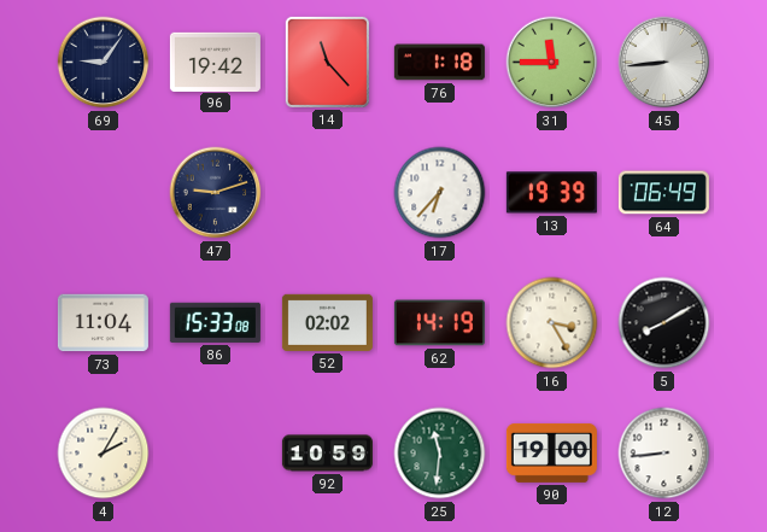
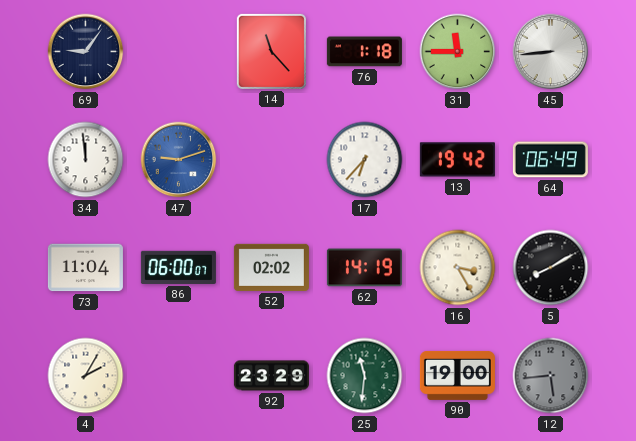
96: 19:42 -> none
34: none -> 11:59
47 dial: navy -> blue
13: 19:39 -> 19:42
86: 15:33 -> 06:00
92: 10:59 -> 23:29
12: 8:44 -> 5:44
12 dial: white -> grey
